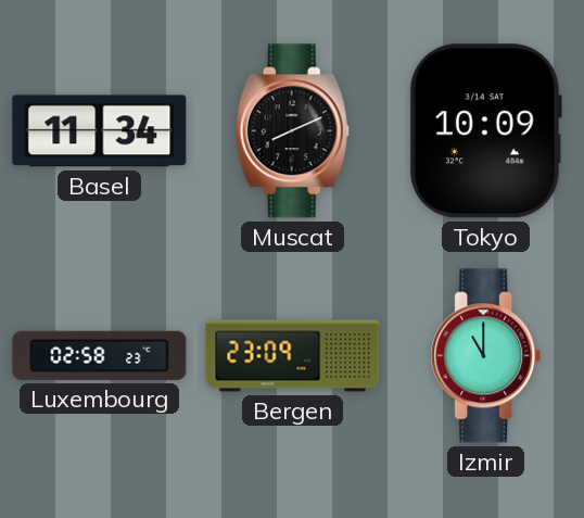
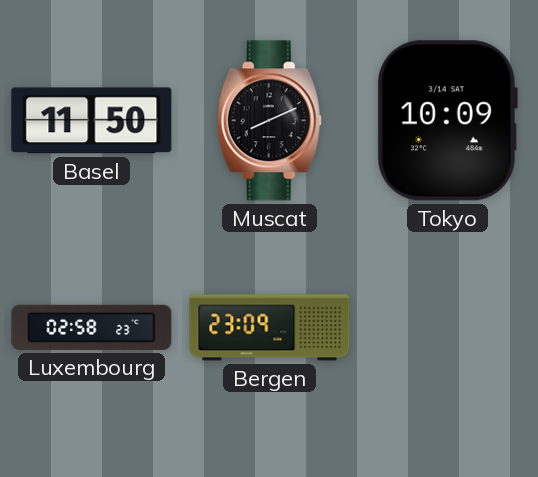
Basel: 11:34 -> 11:50
Izmir: 11:00 -> none
